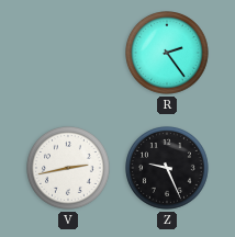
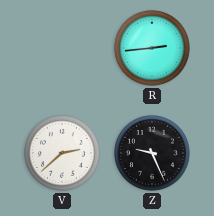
R: 2:24 -> 2:44
V: 2:43 -> 2:38
